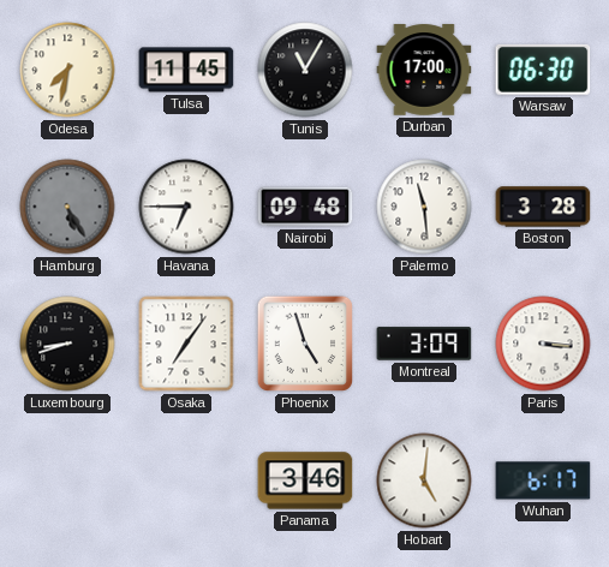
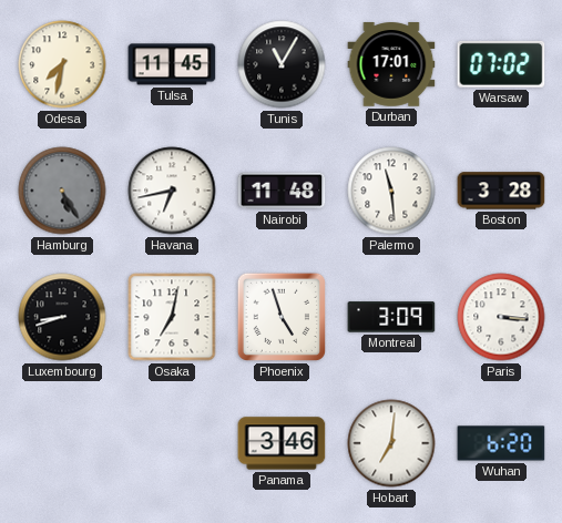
Durban: 17:00 -> 17:01
Warsaw: 06:30 -> 07:02
Havana: 6:45 -> 6:43
Nairobi: 09:48 -> 11:48
Osaka: 7:06 -> 7:02
Hobart: 5:01 -> 7:01
Wuhan: 6:17 -> 6:20
